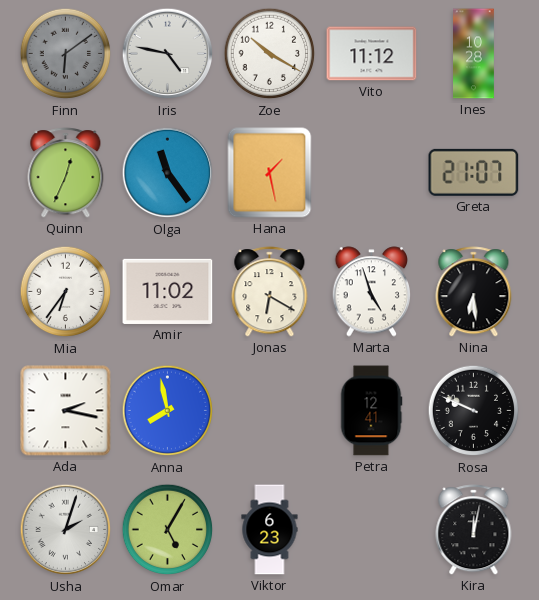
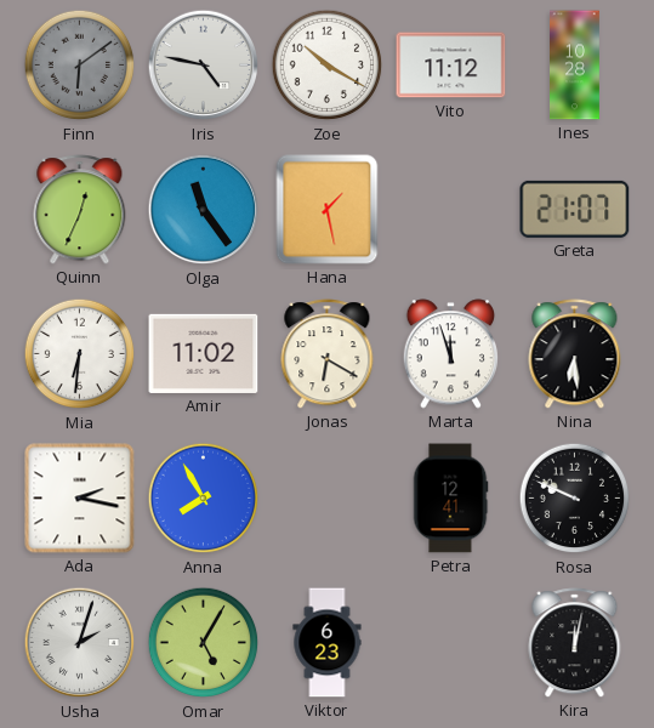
Mia: 6:36 -> 6:31
Marta: 4:57 -> 11:57
Anna: 7:58 -> 7:55
